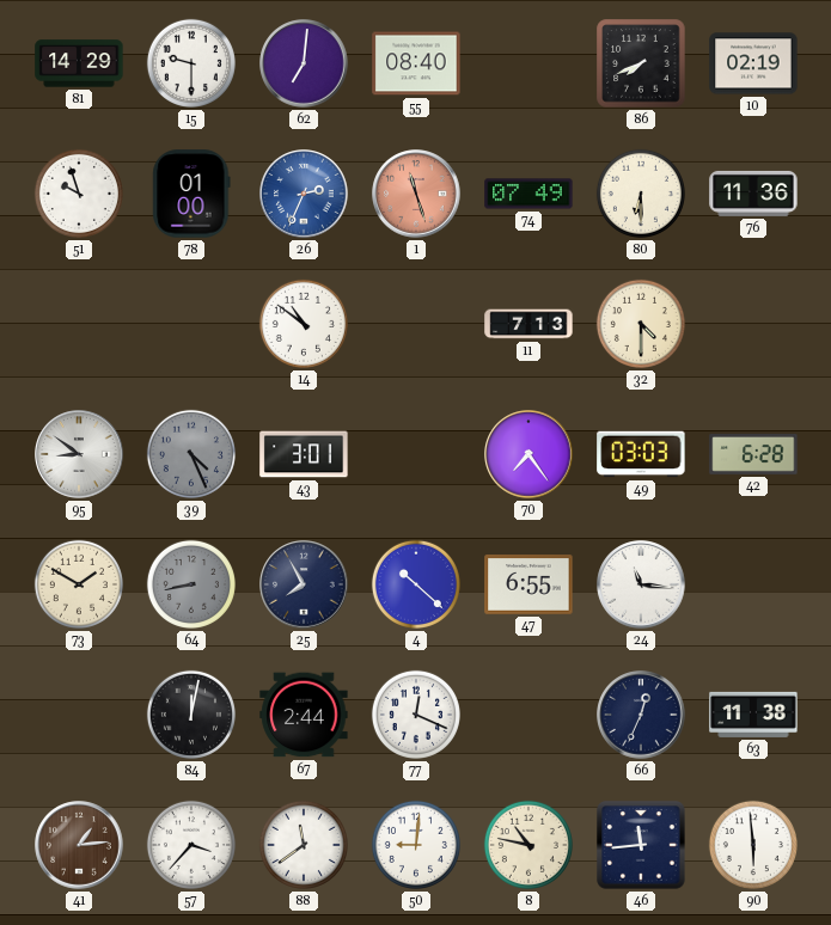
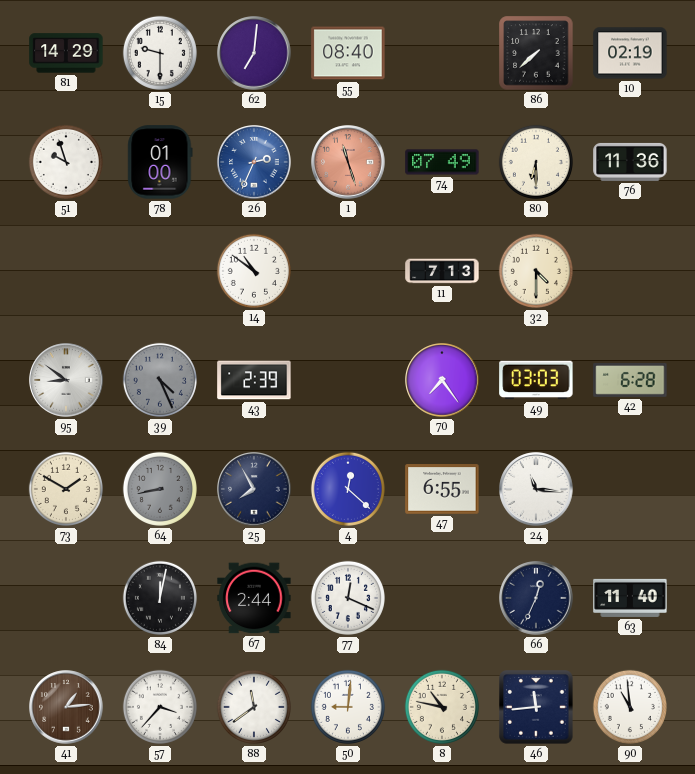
86: 7:41 -> 7:38
43: 3:01 -> 2:39
4: 10:22 -> 12:22
63: 11:38 -> 11:40
90: 5:59 -> 10:59
